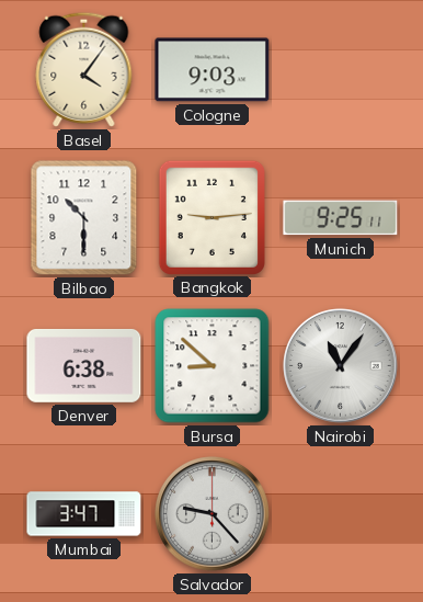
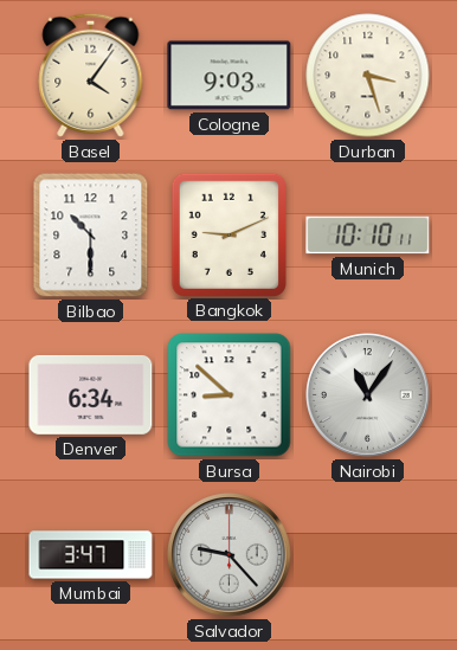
Durban: none -> 3:27
Bangkok: 9:14 -> 9:11
Munich: 9:25 -> 10:10
Denver: 6:38 -> 6:34
